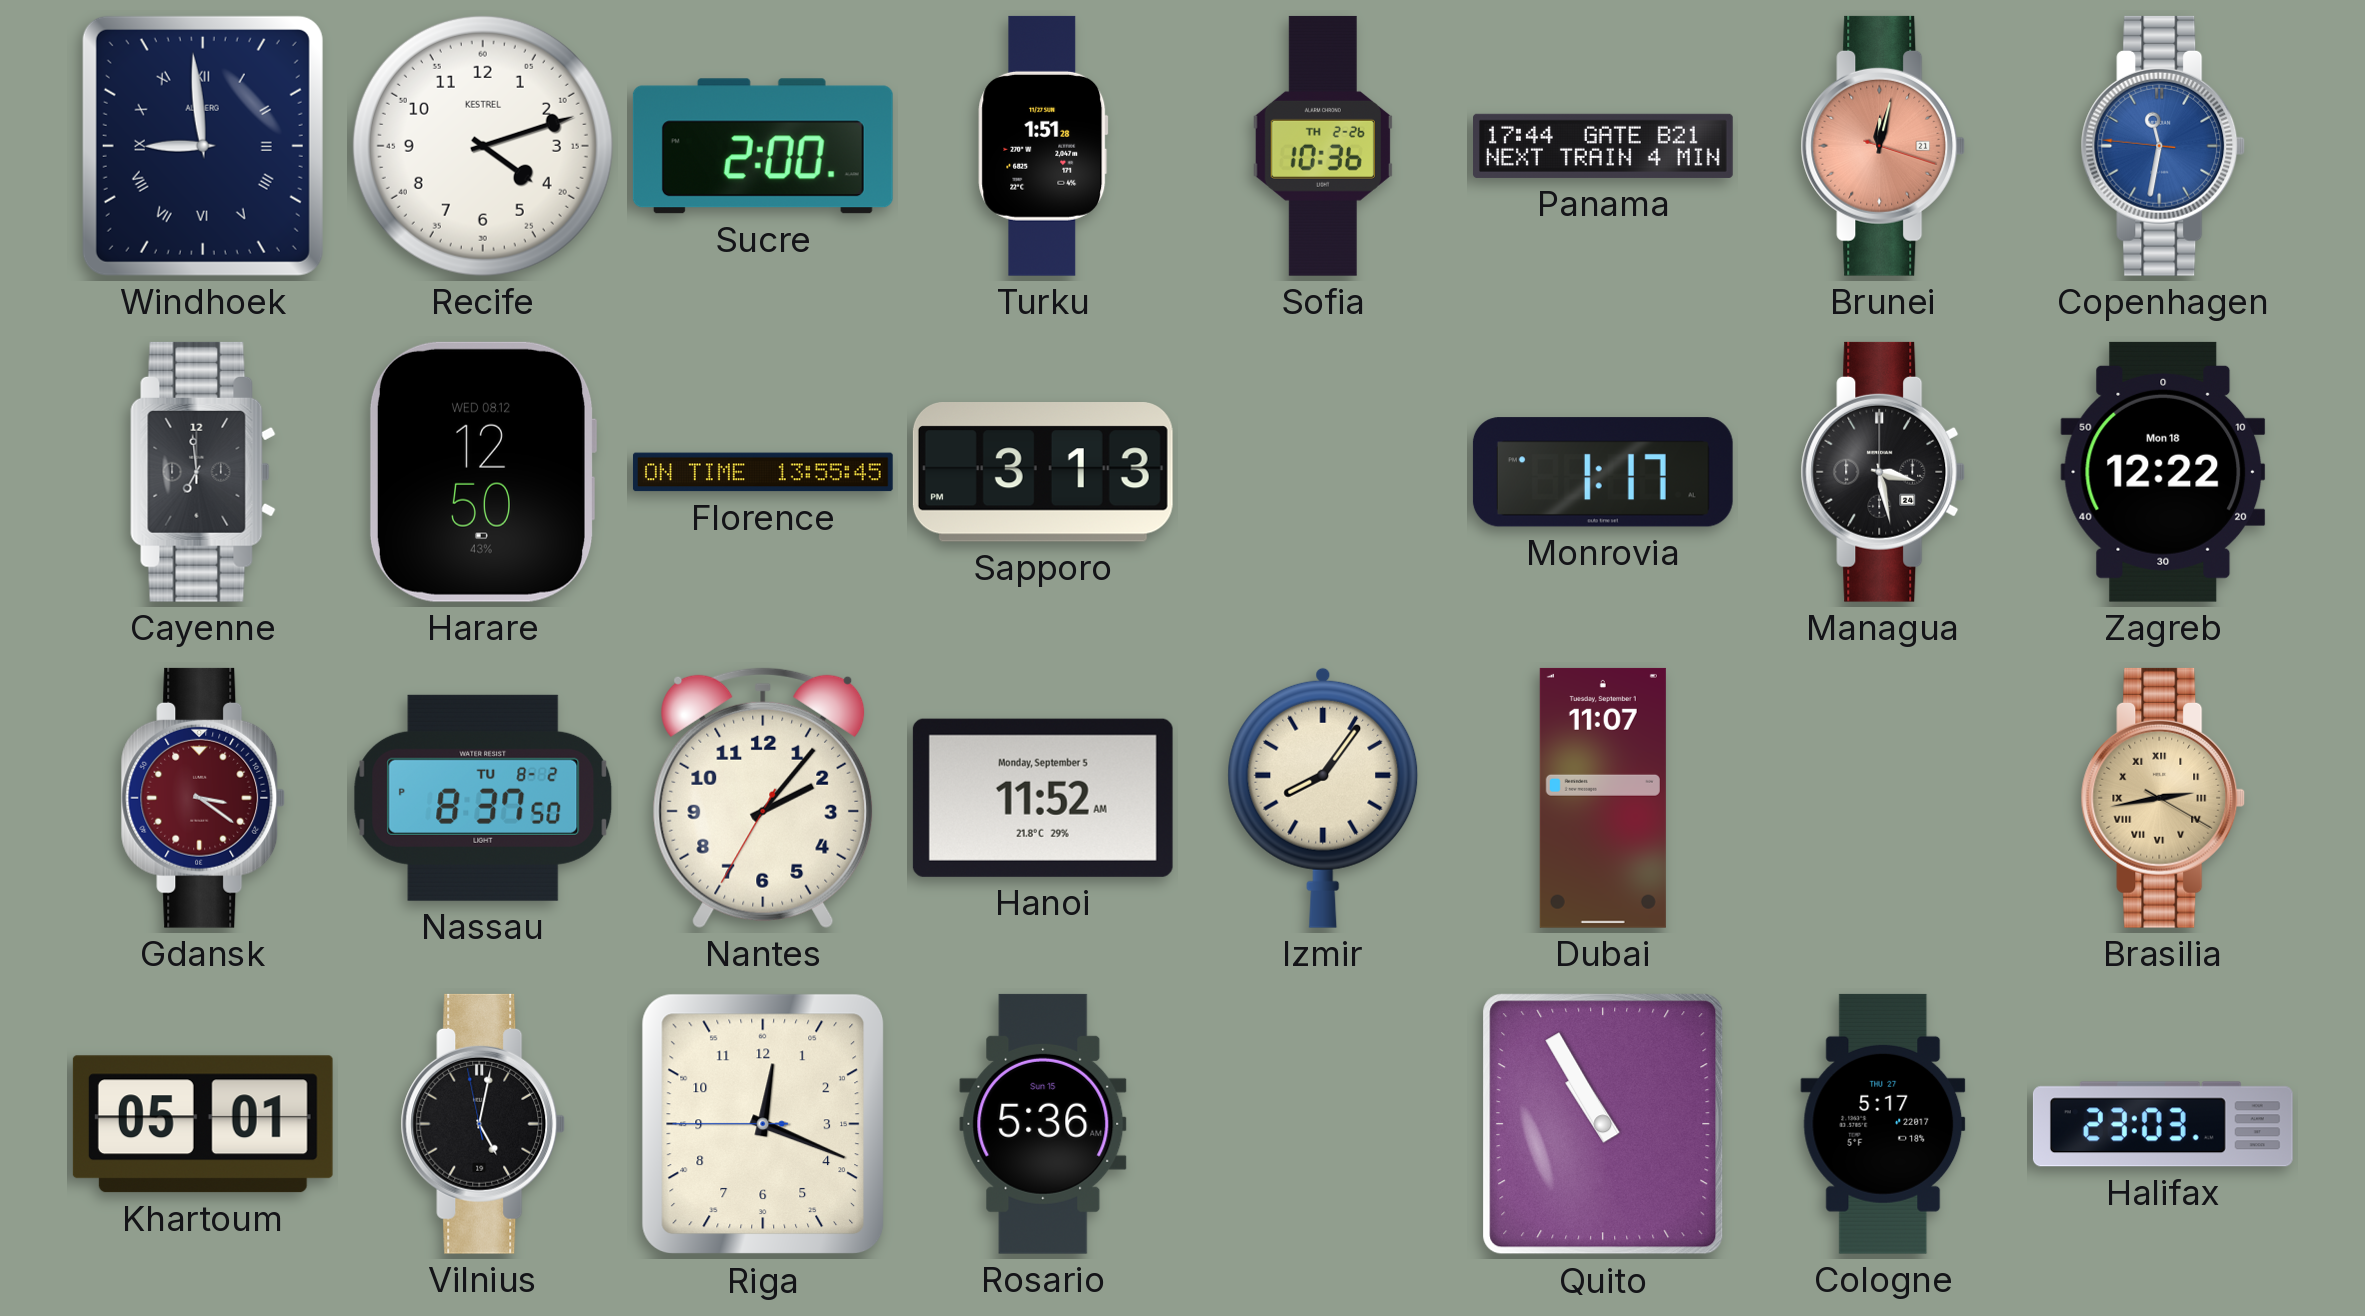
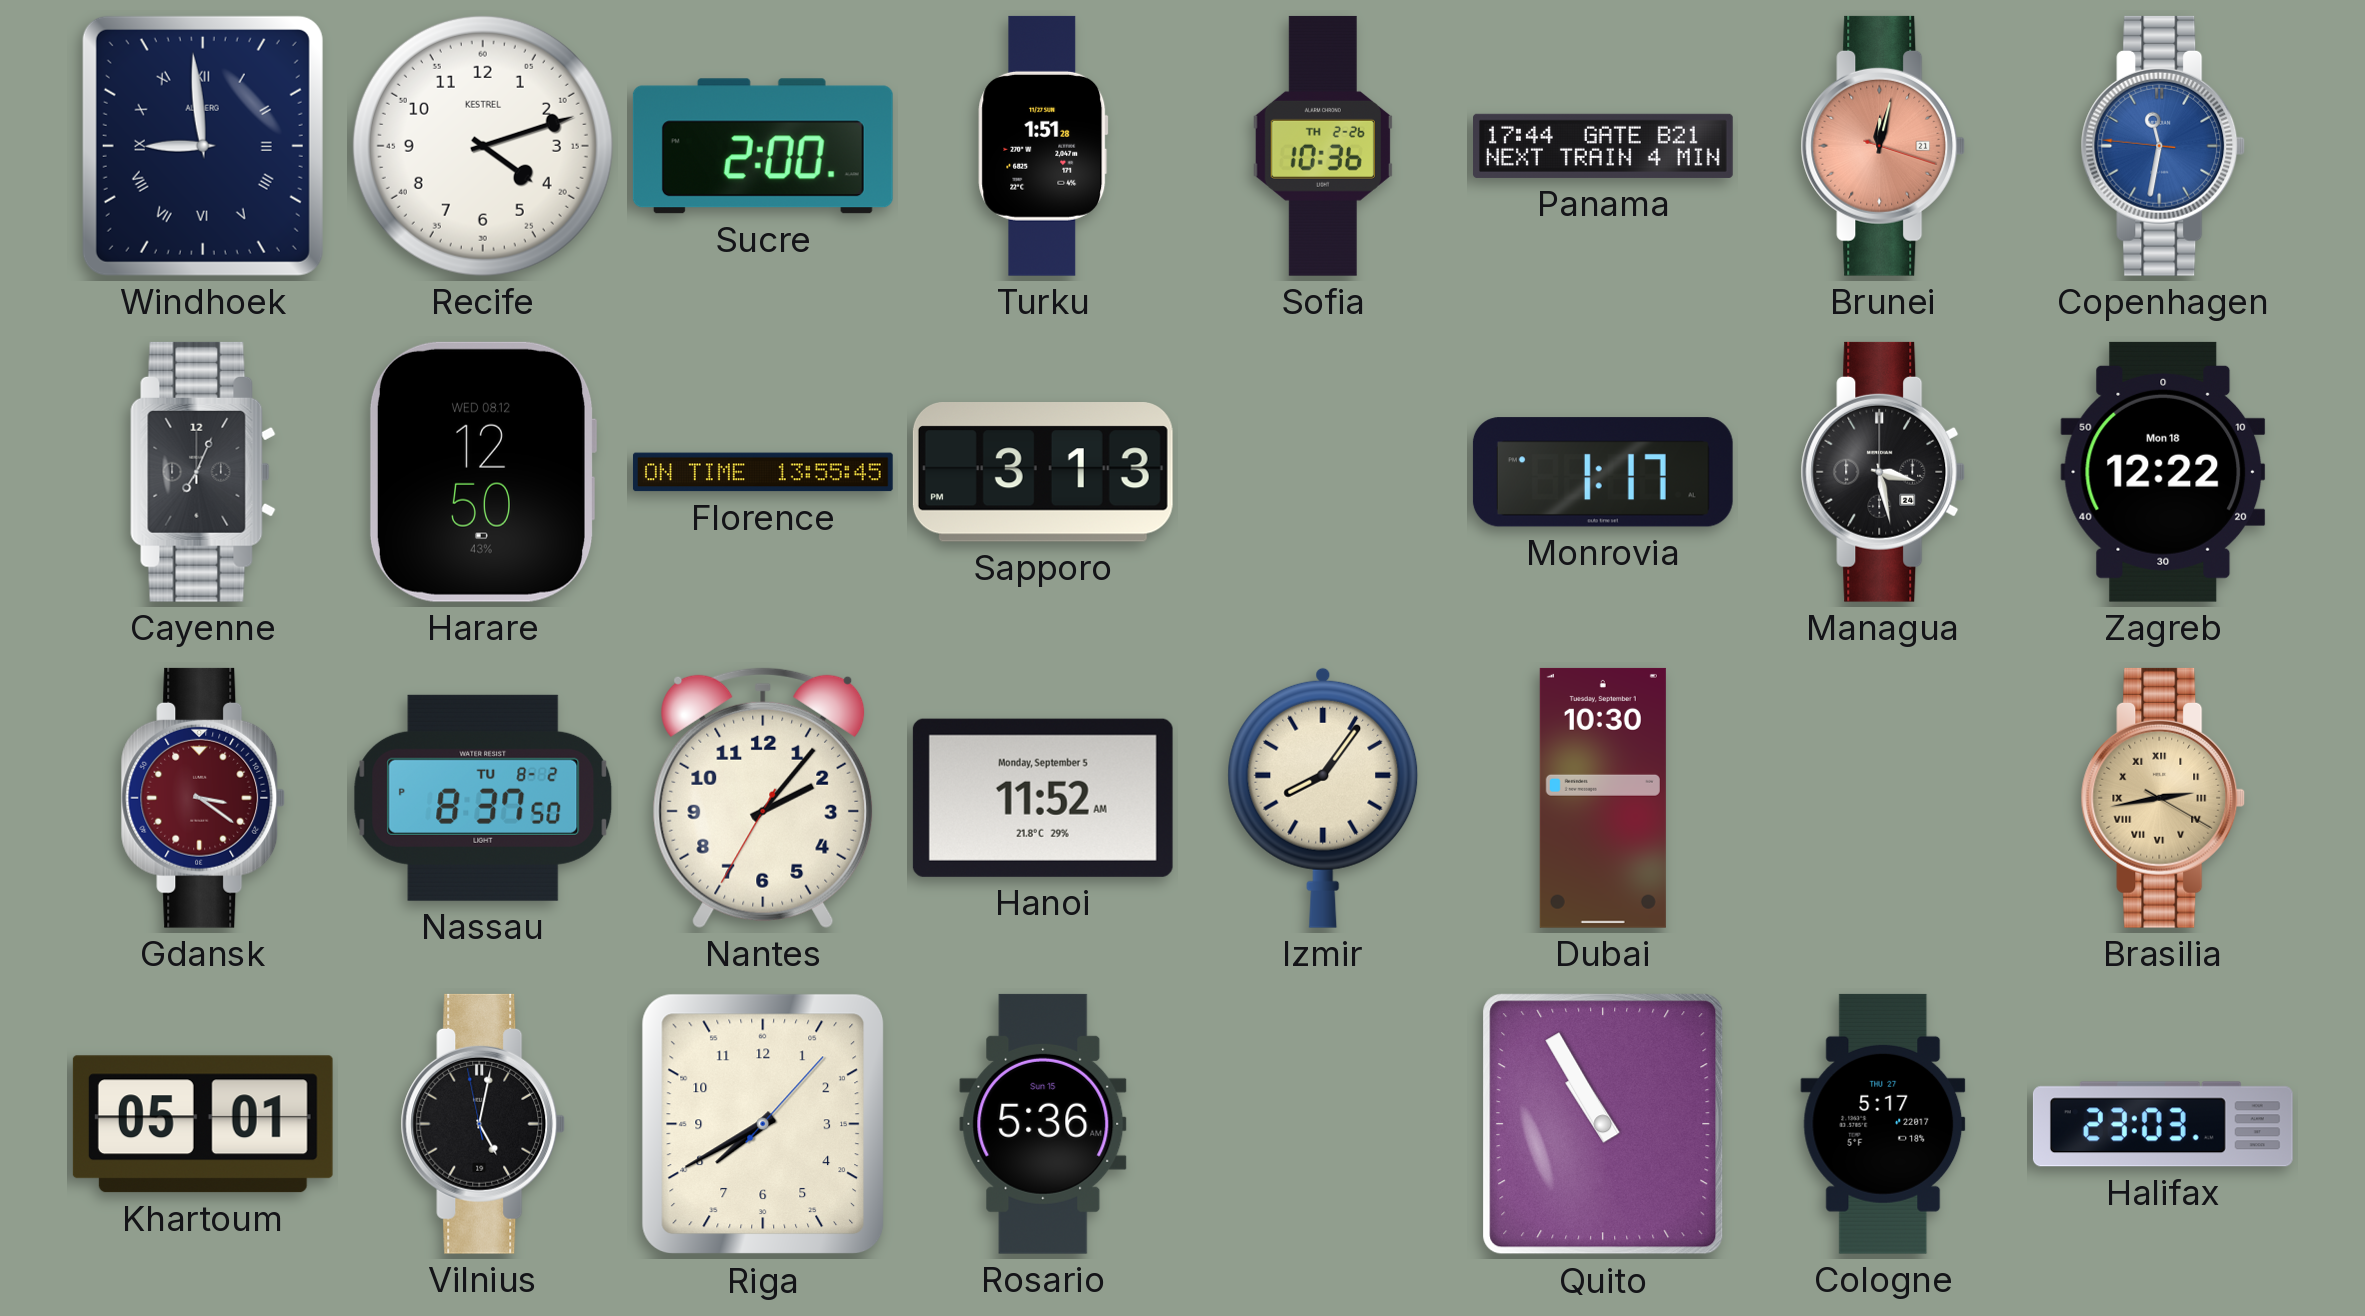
Cayenne: 6:59 -> 7:04
Dubai: 11:07 -> 10:30
Riga: 12:18 -> 7:40
